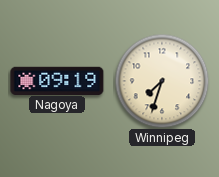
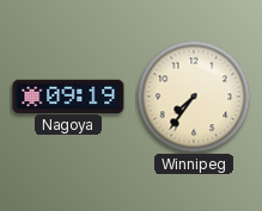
Winnipeg: 7:33 -> 7:36
